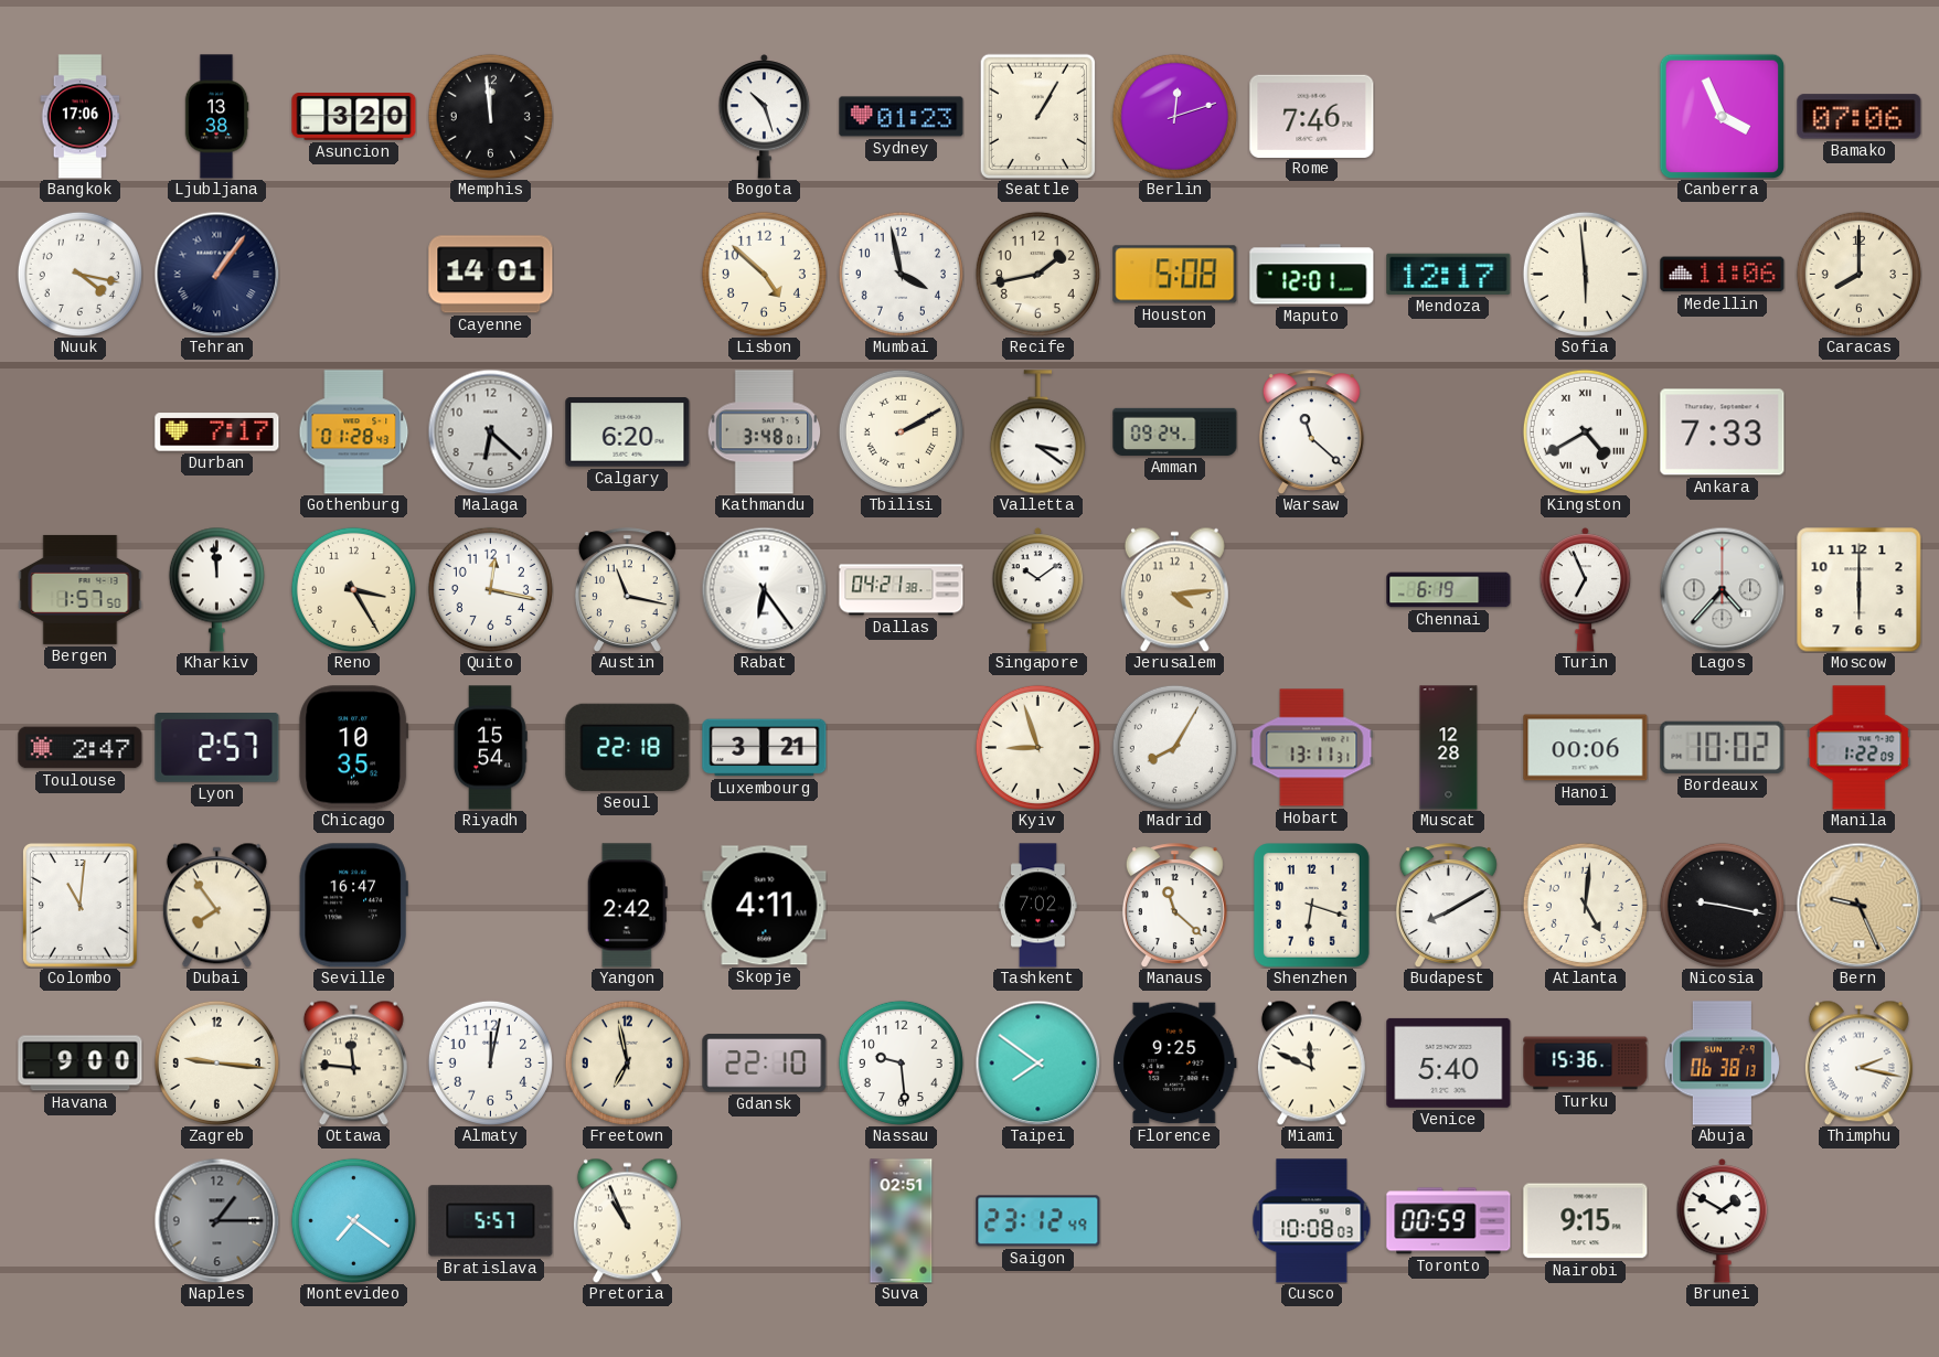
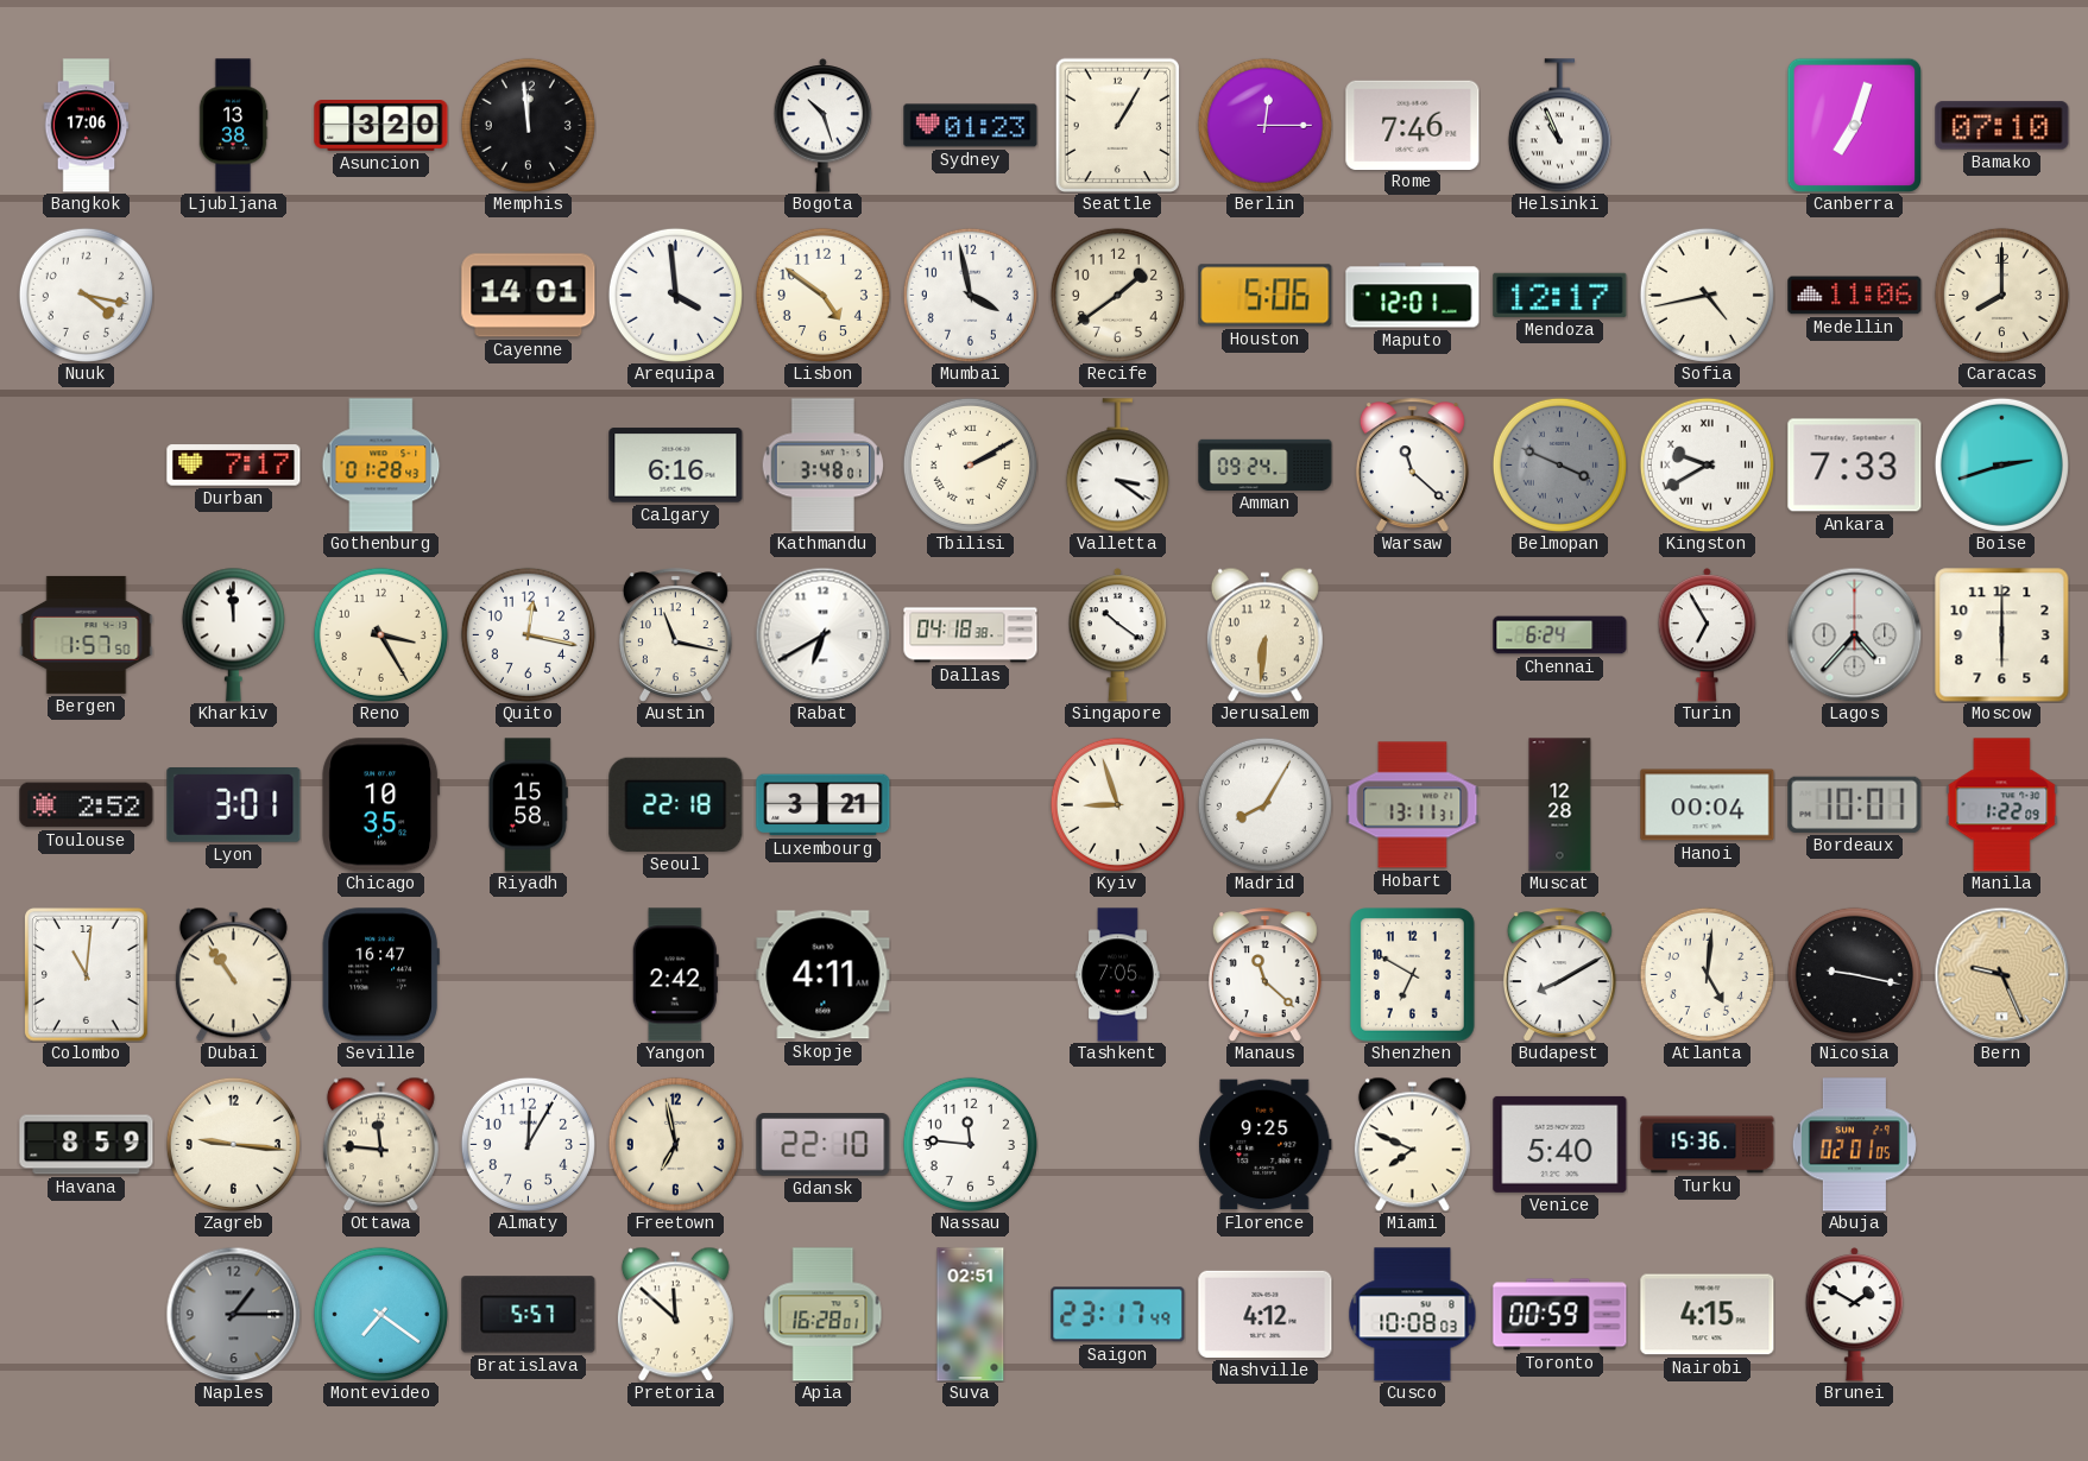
Berlin: 12:12 -> 12:15
Helsinki: none -> 10:56
Canberra: 3:56 -> 7:03
Bamako: 07:06 -> 07:10
Tehran: 1:06 -> none
Arequipa: none -> 3:59
Lisbon: 4:52 -> 4:51
Recife: 1:43 -> 1:39
Houston: 5:08 -> 5:06
Sofia: 5:59 -> 4:43
Malaga: 6:22 -> none
Calgary: 6:20 -> 6:16
Belmopan: none -> 3:49
Kingston: 4:40 -> 9:40
Boise: none -> 2:42
Rabat: 6:24 -> 6:40
Dallas: 04:21 -> 04:18
Singapore: 10:09 -> 10:21
Jerusalem: 4:14 -> 6:31
Chennai: 6:19 -> 6:24
Turin: 6:56 -> 6:55
Toulouse: 2:47 -> 2:52
Lyon: 2:57 -> 3:01
Riyadh: 15:54 -> 15:58
Hanoi: 00:06 -> 00:04
Bordeaux: 10:02 -> 10:01
Dubai: 7:54 -> 10:54
Tashkent: 7:02 -> 7:05
Shenzhen: 6:18 -> 6:50
Havana: 9:00 -> 8:59
Almaty: 12:02 -> 12:05
Nassau: 9:29 -> 11:46
Taipei: 7:51 -> none
Miami: 11:49 -> 7:49
Abuja: 06:38 -> 02:01
Thimphu: 2:17 -> none
Pretoria: 10:56 -> 11:52
Apia: none -> 16:28
Saigon: 23:12 -> 23:17
Nashville: none -> 4:12
Nairobi: 9:15 -> 4:15
